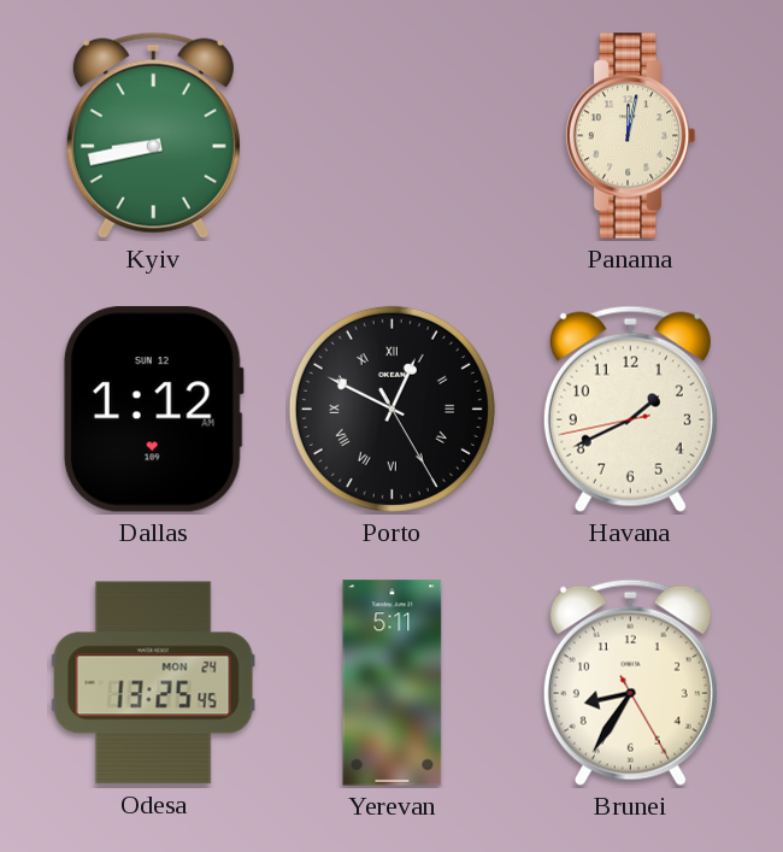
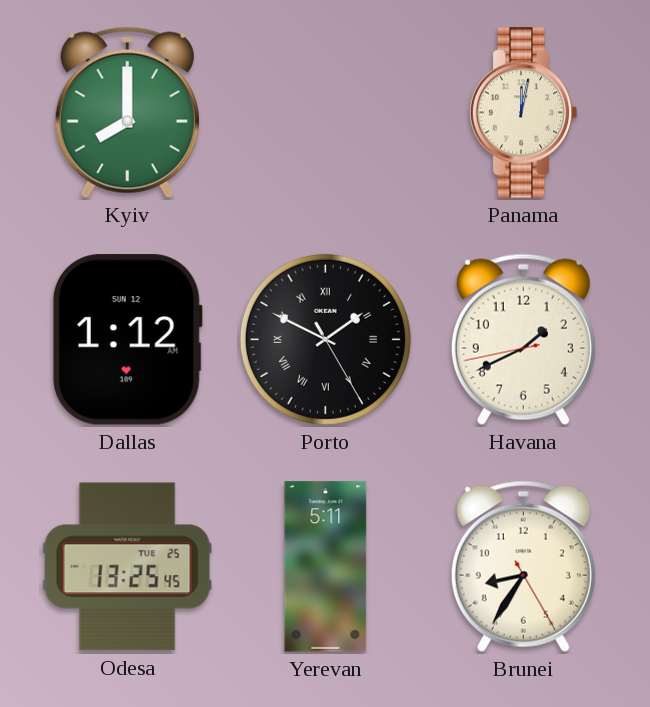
Kyiv: 8:43 -> 8:00
Porto: 12:49 -> 1:49
Odesa date: MON 24 -> TUE 25
